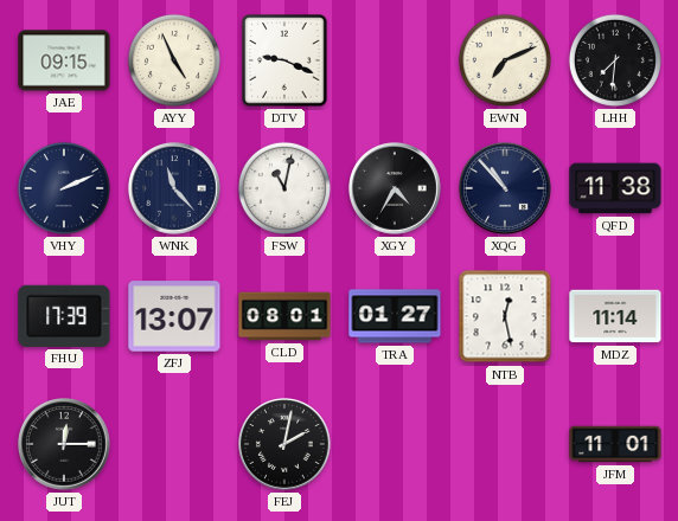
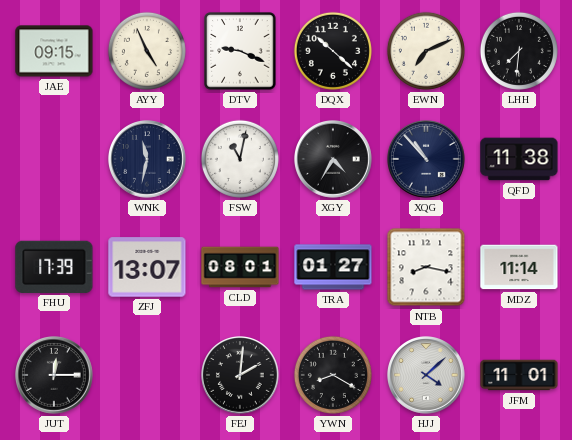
DQX: none -> 10:22
VHY: 2:11 -> none
WNK: 11:23 -> 11:32
NTB: 12:28 -> 8:17
FEJ: 2:02 -> 2:01
YWN: none -> 8:20
HJJ: none -> 4:08
